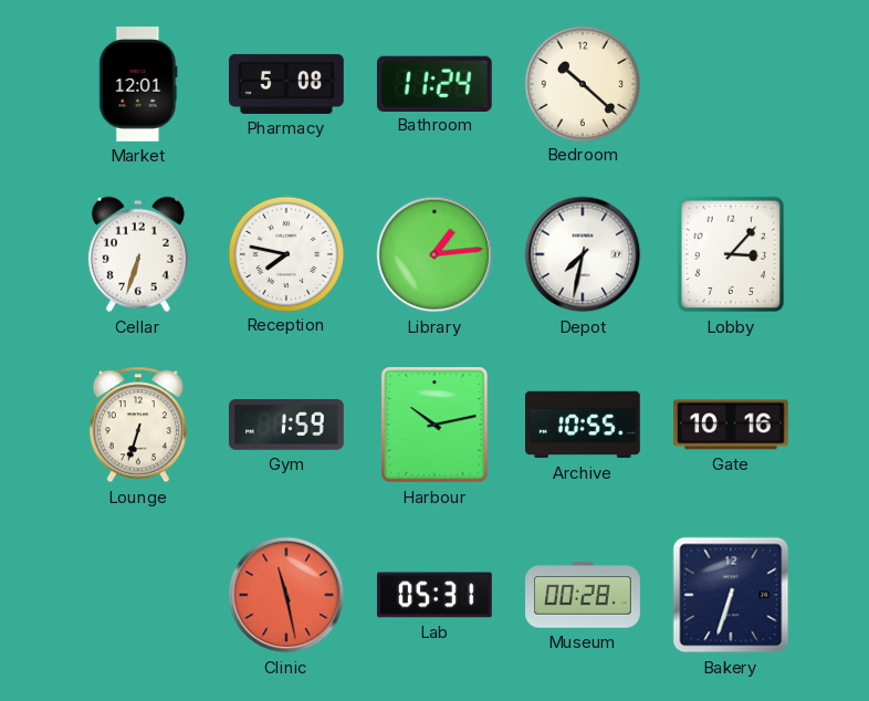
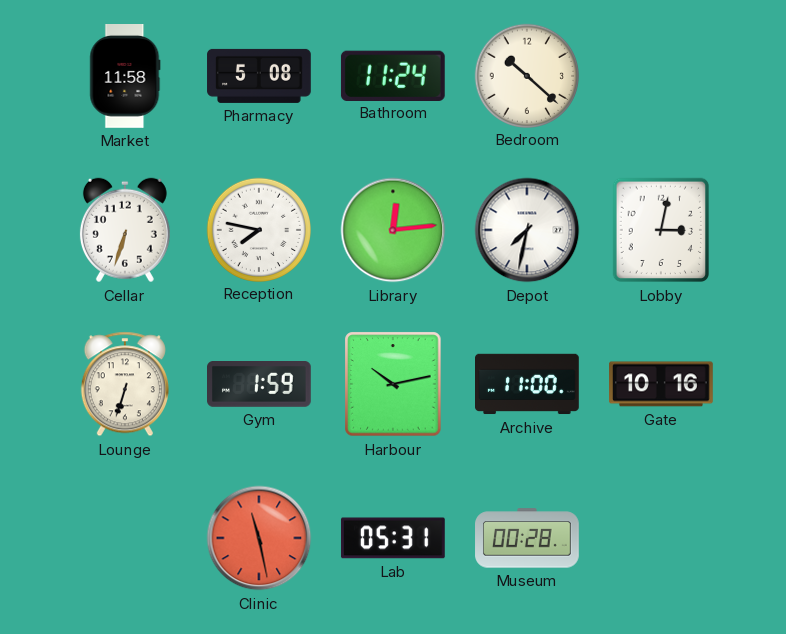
Market: 12:01 -> 11:58
Library: 1:14 -> 12:14
Lobby: 3:07 -> 3:02
Archive: 10:55 -> 11:00
Bakery: 6:33 -> none
